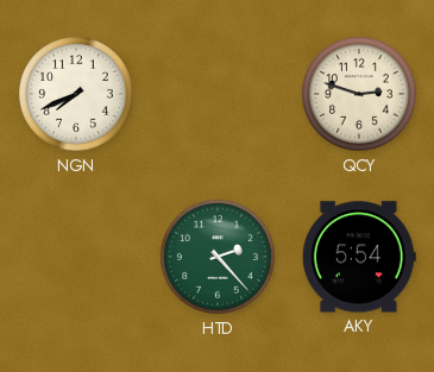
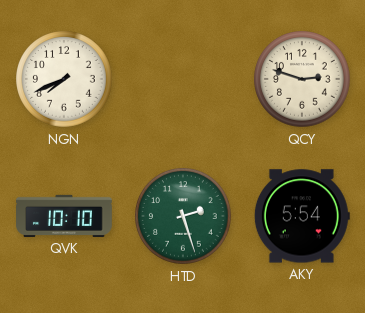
QVK: none -> 10:10
HTD: 2:23 -> 2:27
